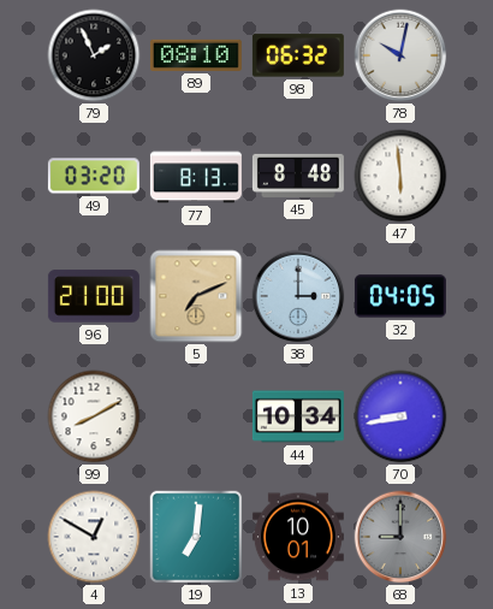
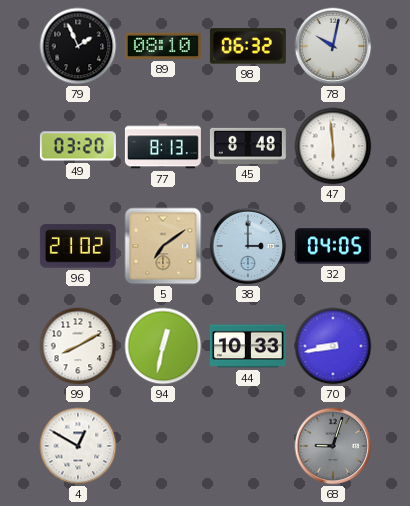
96: 21:00 -> 21:02
5: 7:11 -> 7:09
94: none -> 12:32
44: 10:34 -> 10:33
19: 7:01 -> none
13: 10:01 -> none
68: 9:00 -> 9:03
